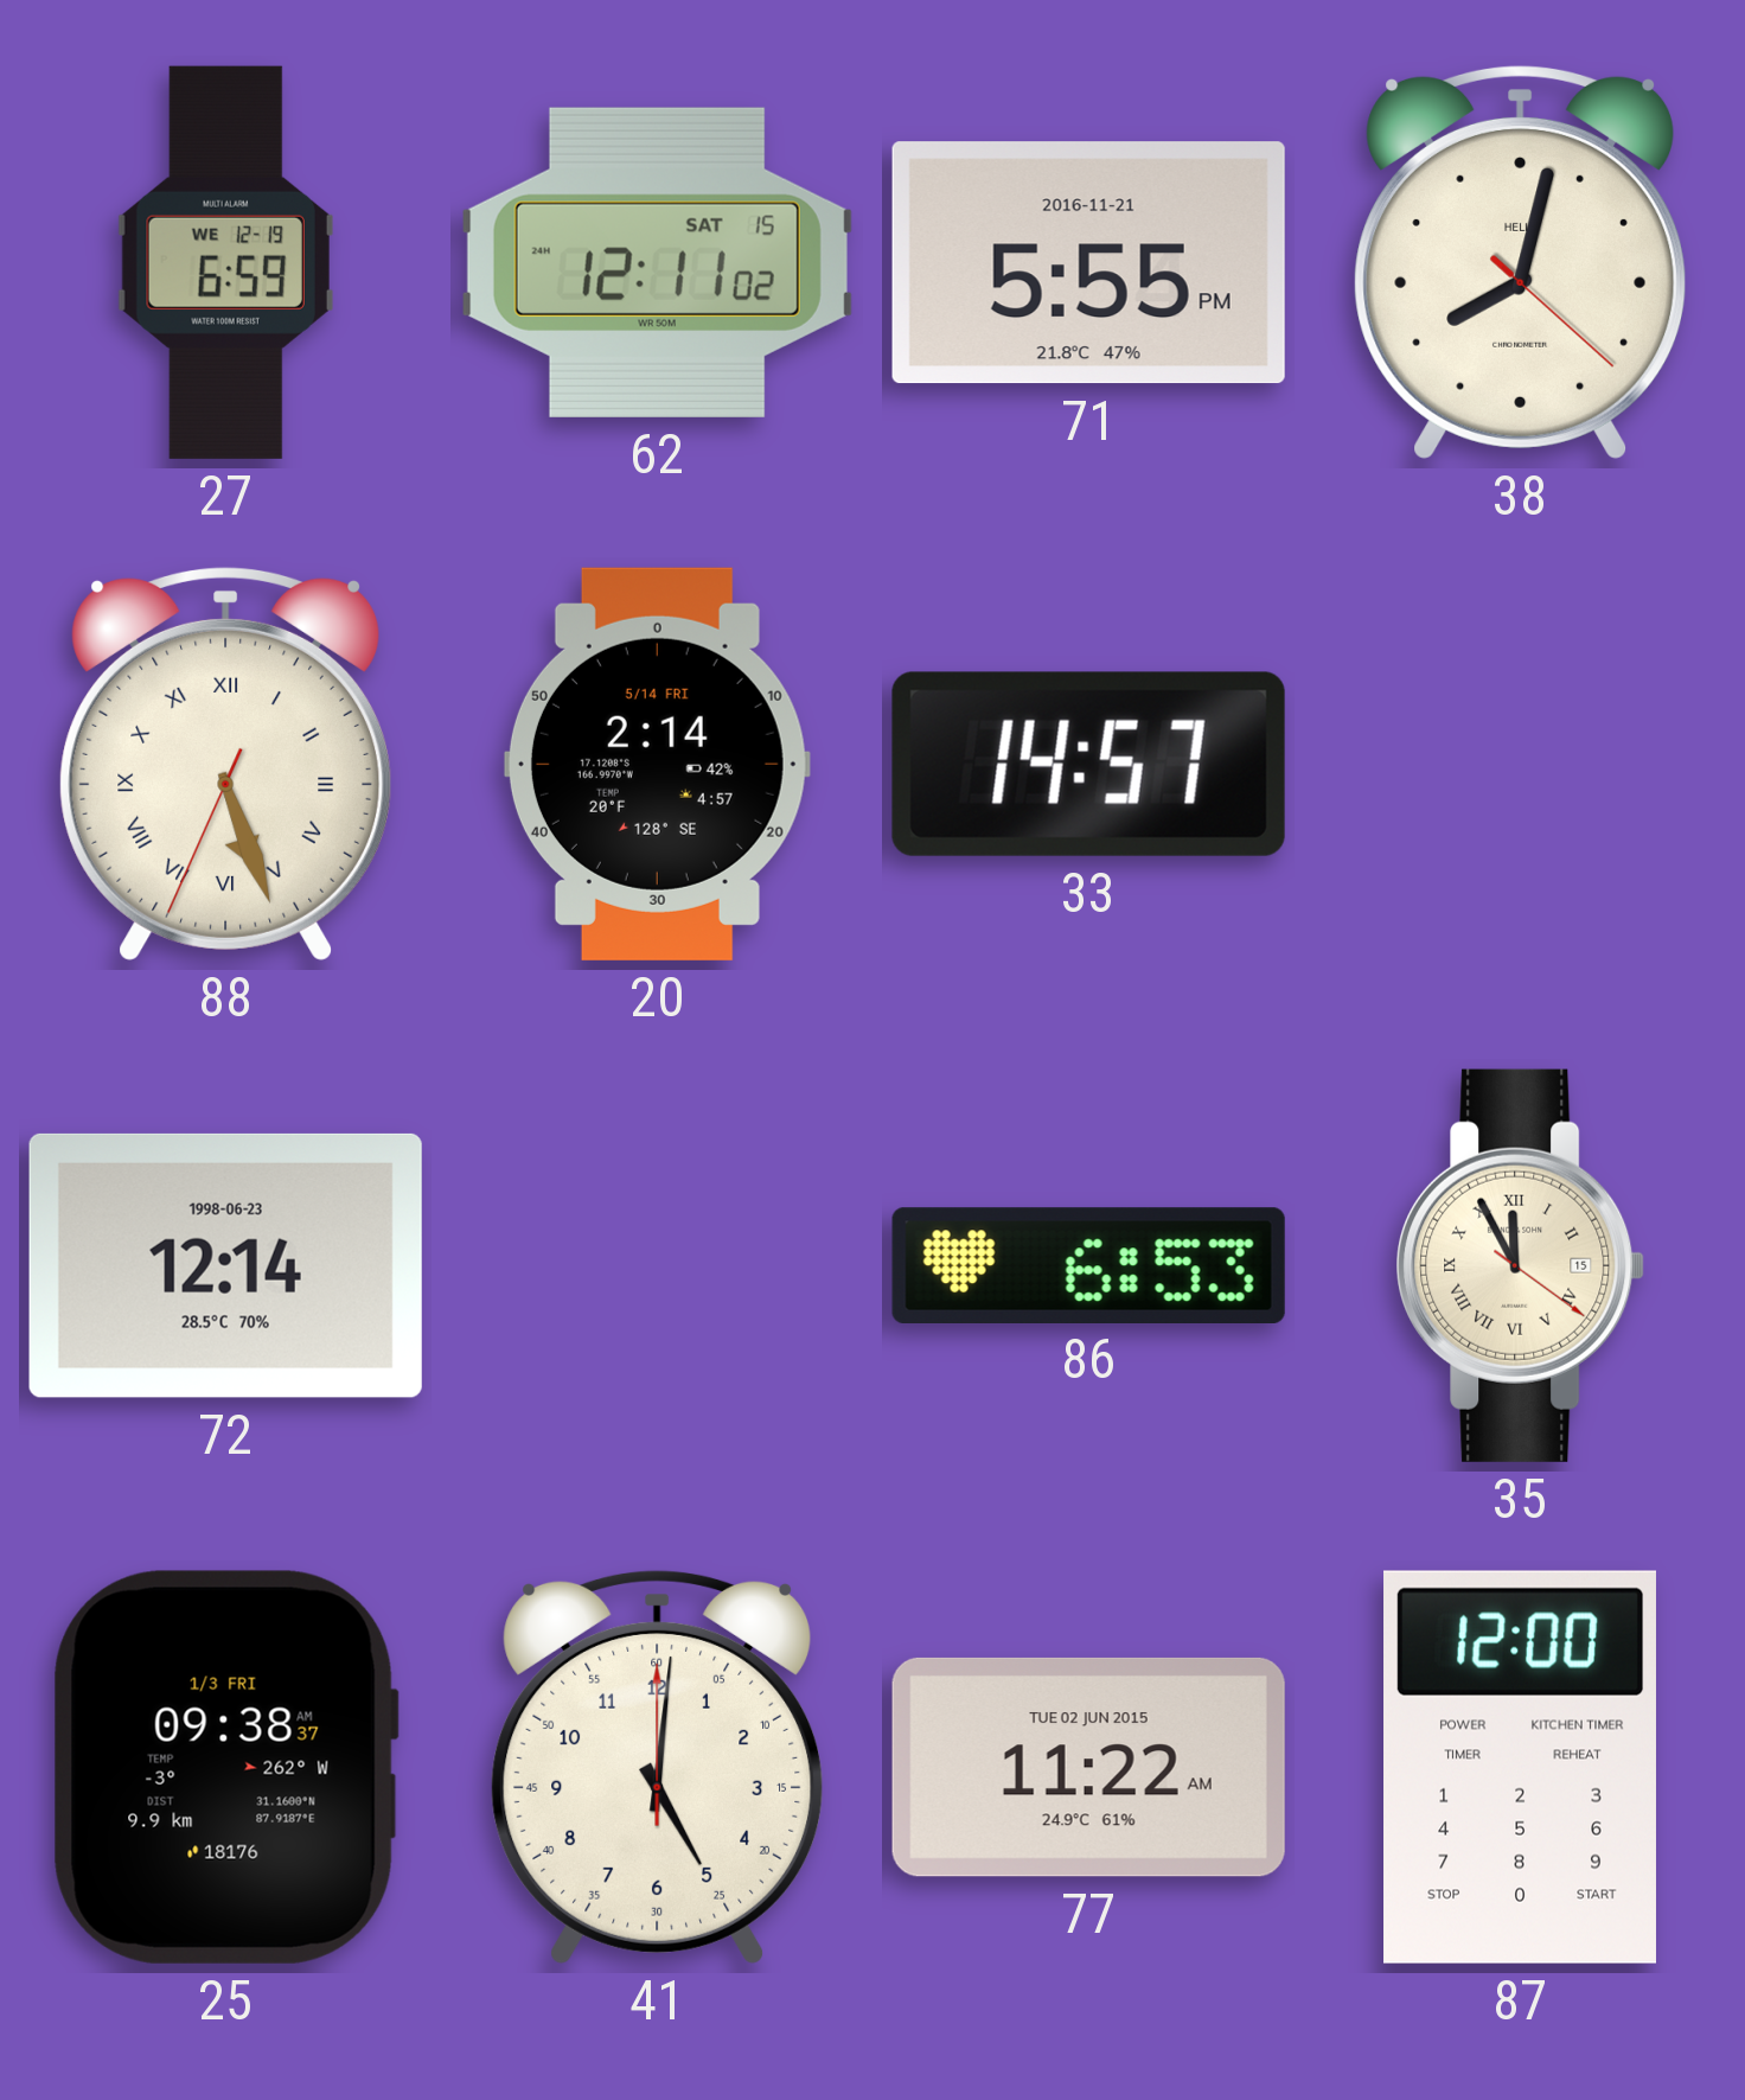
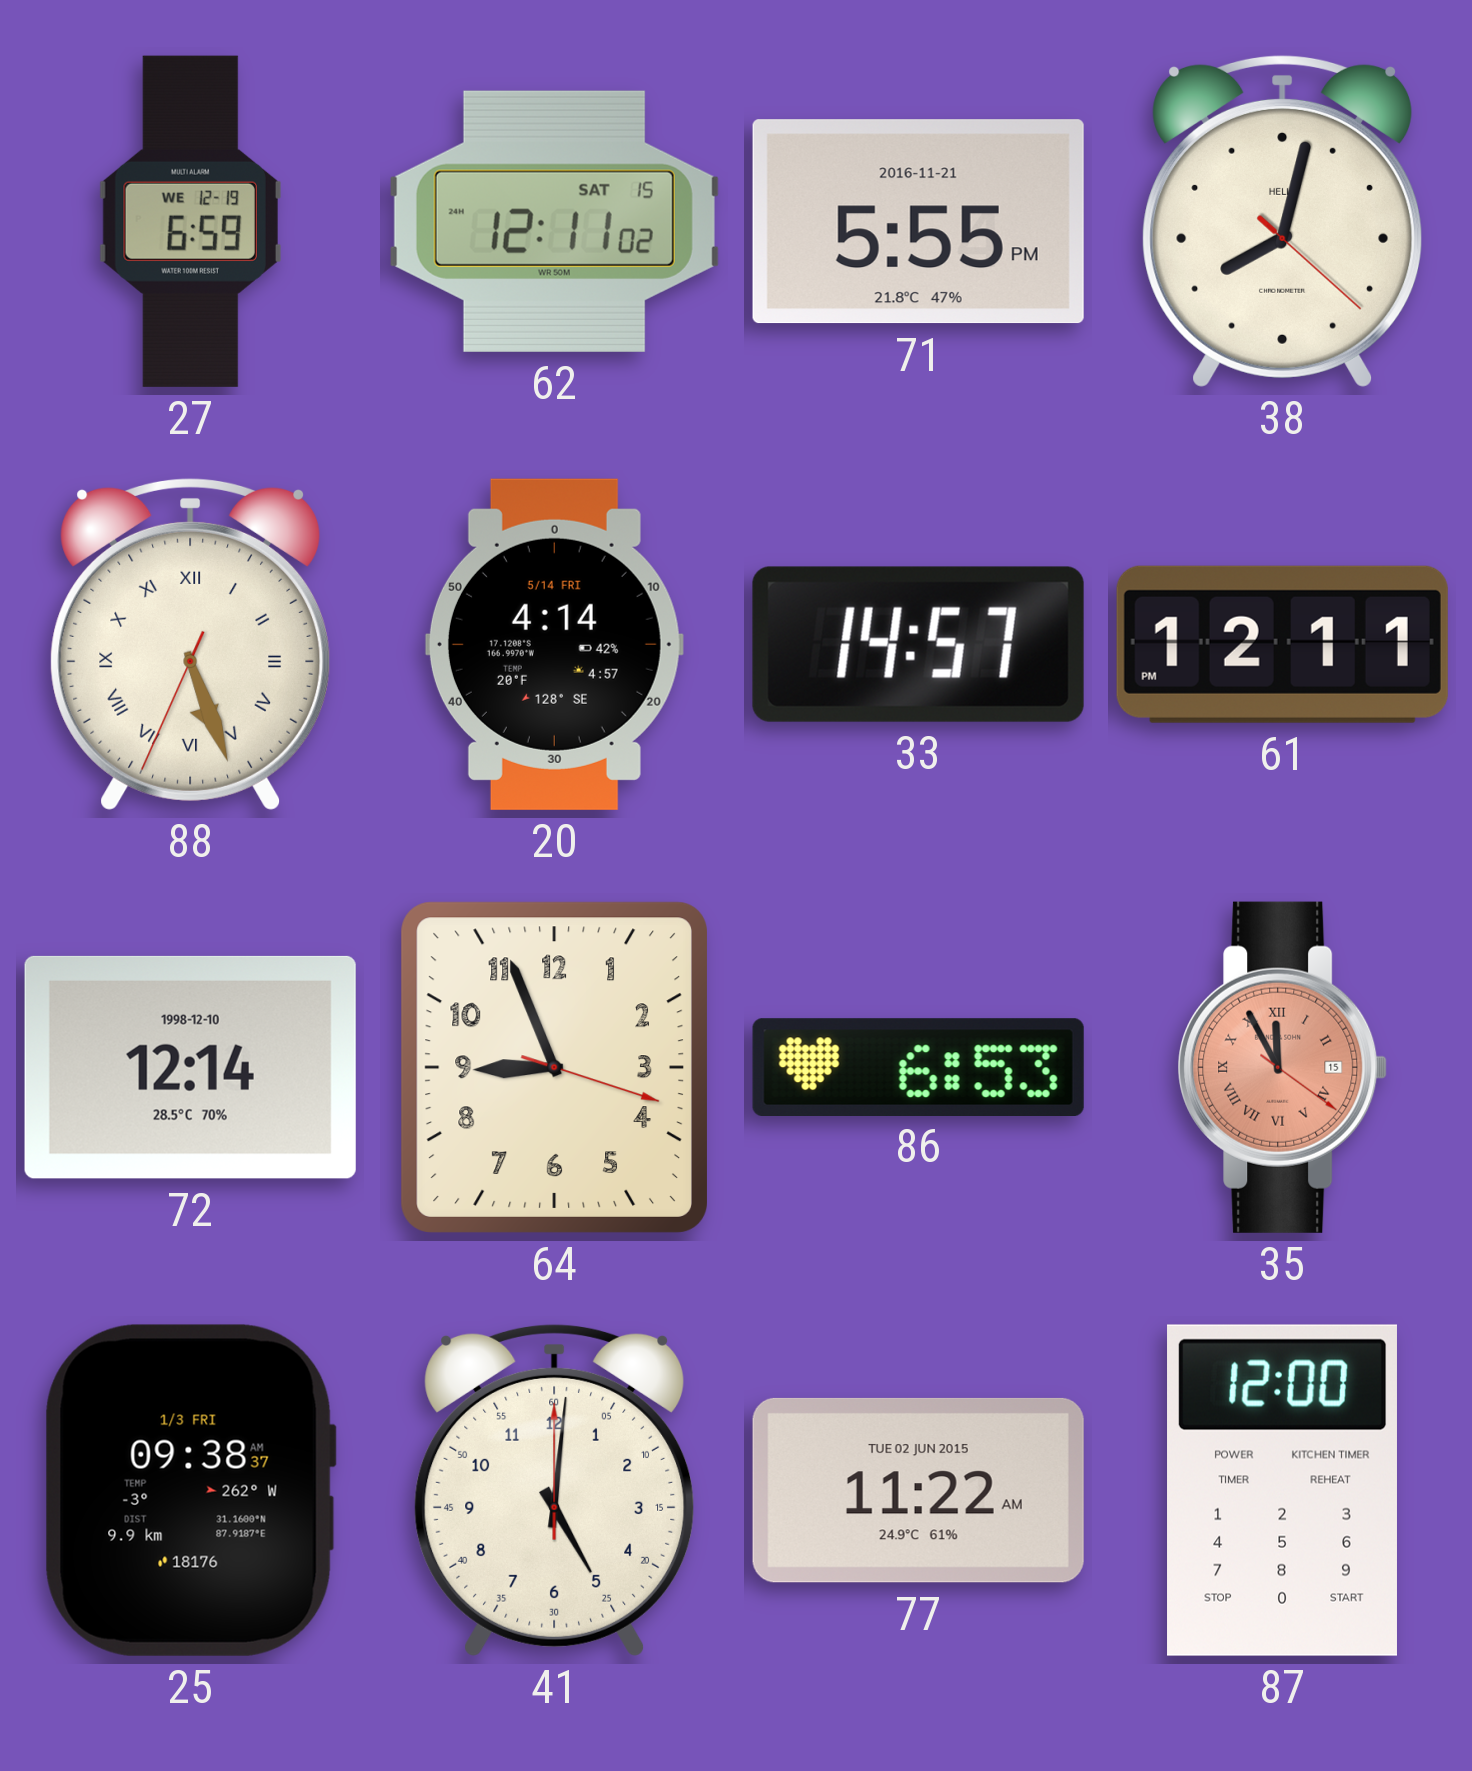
20: 2:14 -> 4:14
61: none -> 12:11
72 date: 1998-06-23 -> 1998-12-10
64: none -> 8:56
35 dial: cream -> salmon
